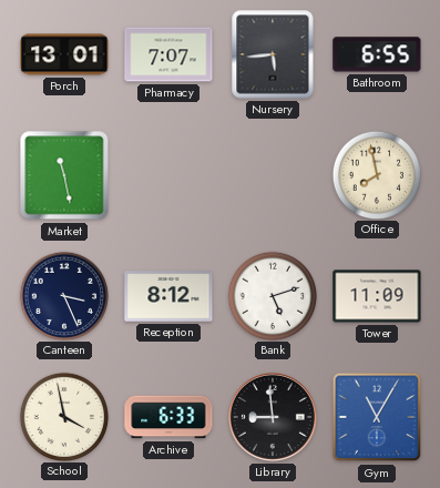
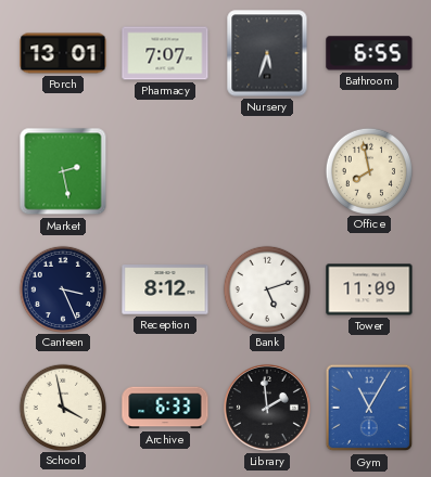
Nursery: 5:44 -> 5:33
Market: 11:28 -> 2:28
Library: 8:59 -> 1:59
